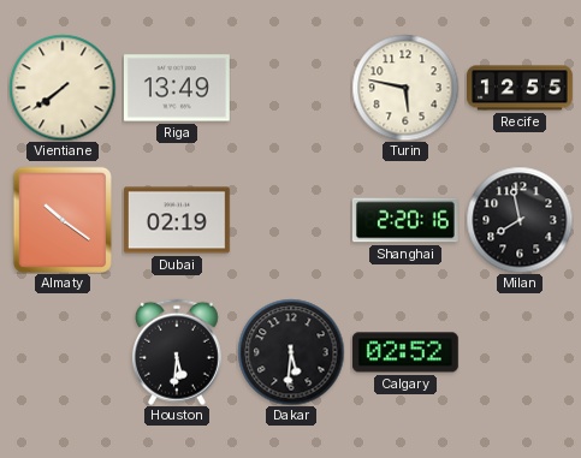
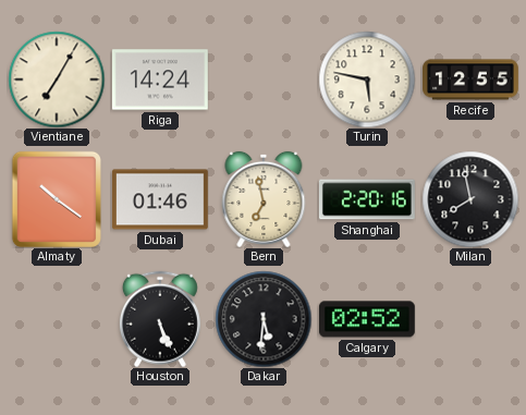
Vientiane: 7:39 -> 7:05
Riga: 13:49 -> 14:24
Dubai: 02:19 -> 01:46
Bern: none -> 6:58
Houston: 5:31 -> 5:26
